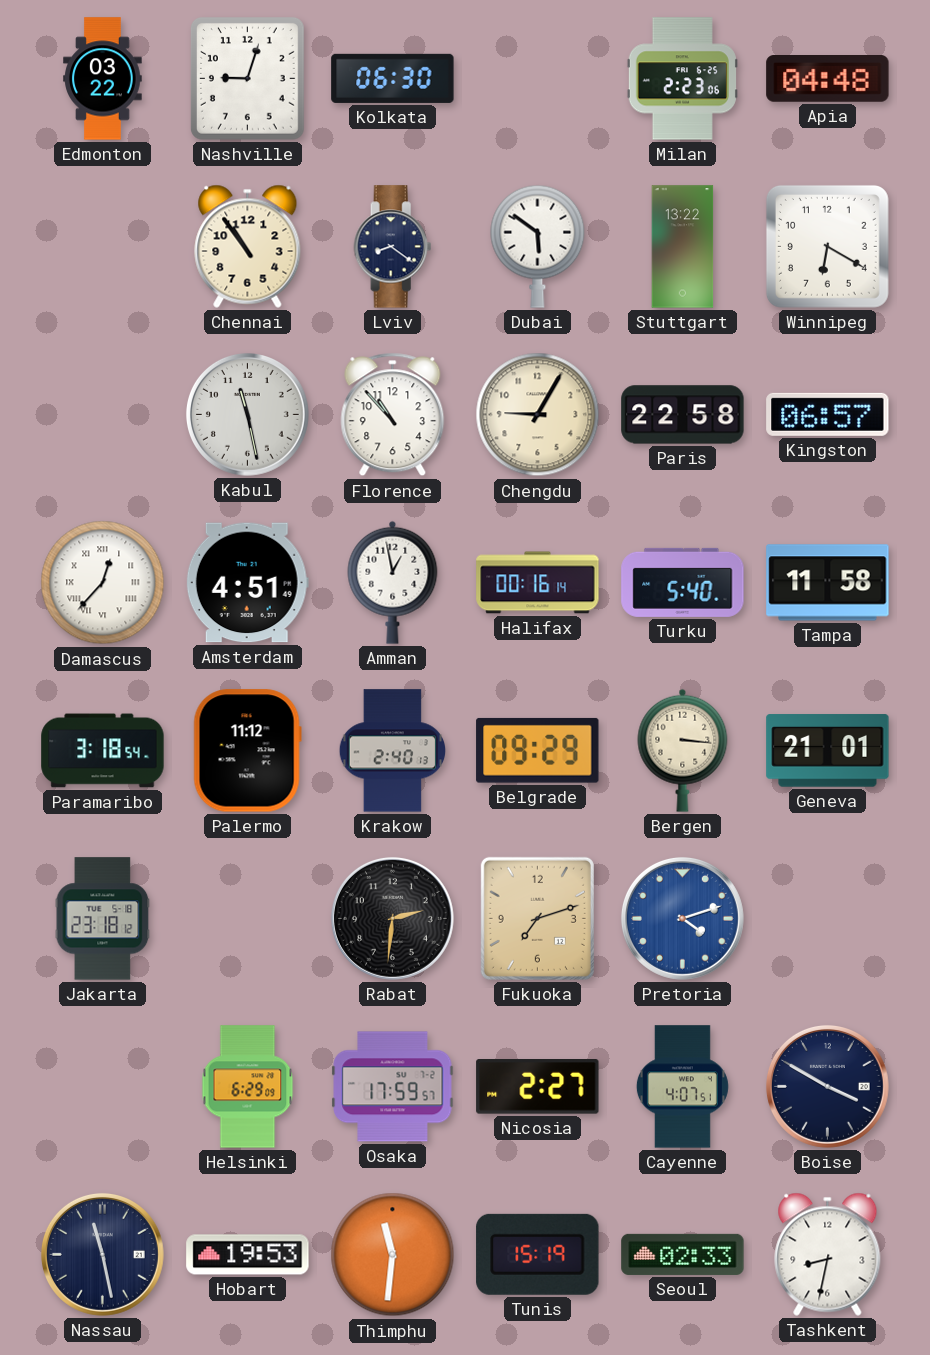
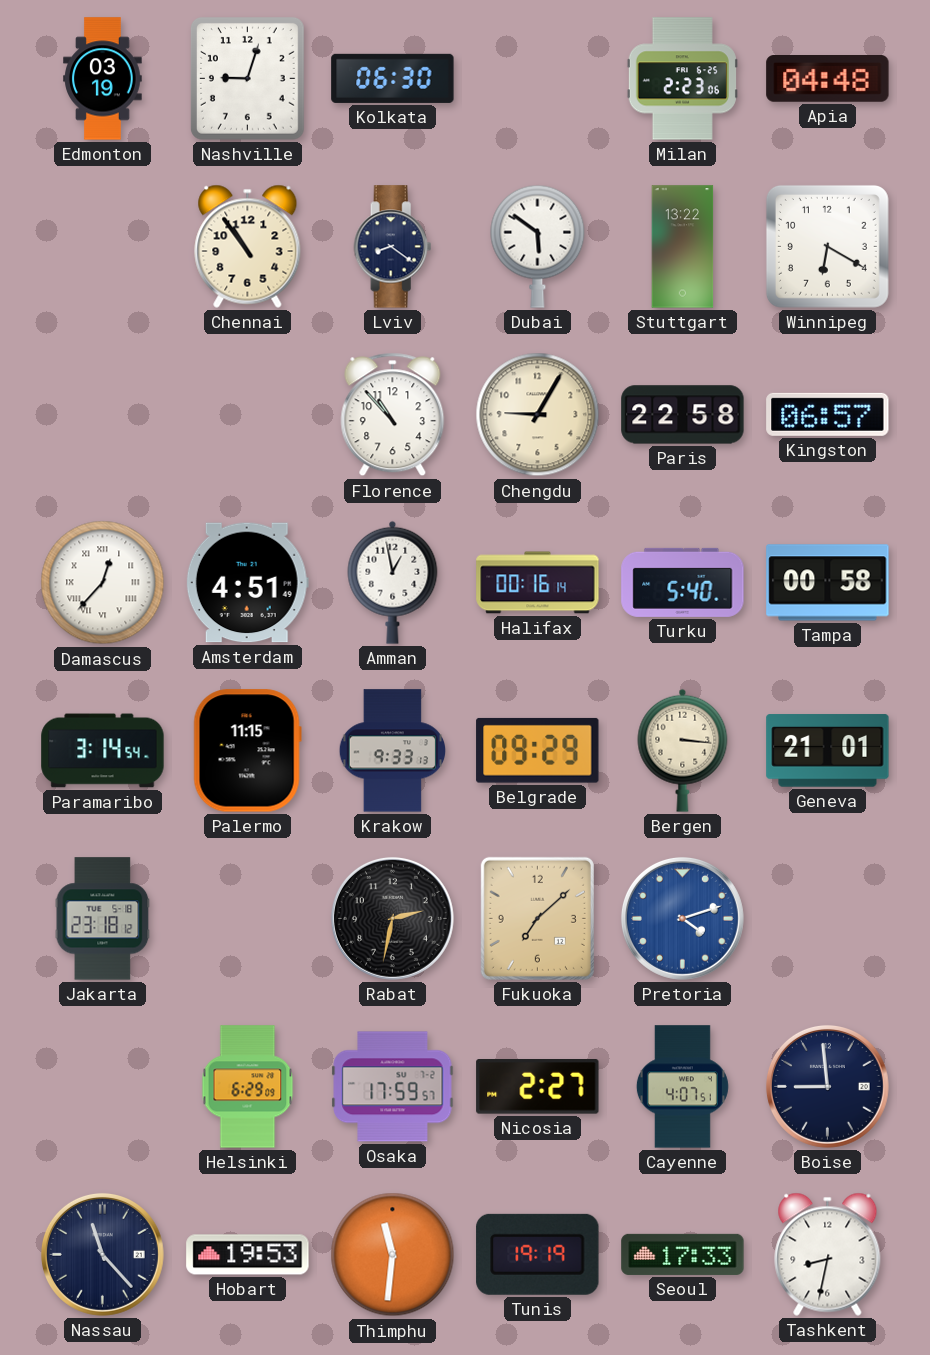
Edmonton: 03:22 -> 03:19
Kabul: 11:28 -> none
Tampa: 11:58 -> 00:58
Paramaribo: 3:18 -> 3:14
Palermo: 11:12 -> 11:15
Krakow: 2:40 -> 9:33
Rabat: 2:31 -> 2:32
Fukuoka: 7:12 -> 7:08
Boise: 3:50 -> 8:59
Nassau: 11:28 -> 11:23
Tunis: 15:19 -> 19:19
Seoul: 02:33 -> 17:33
